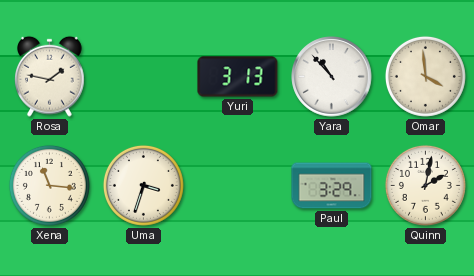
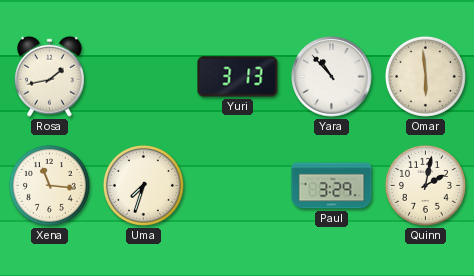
Rosa: 1:47 -> 1:43
Omar: 3:59 -> 5:59
Uma: 3:33 -> 7:33
